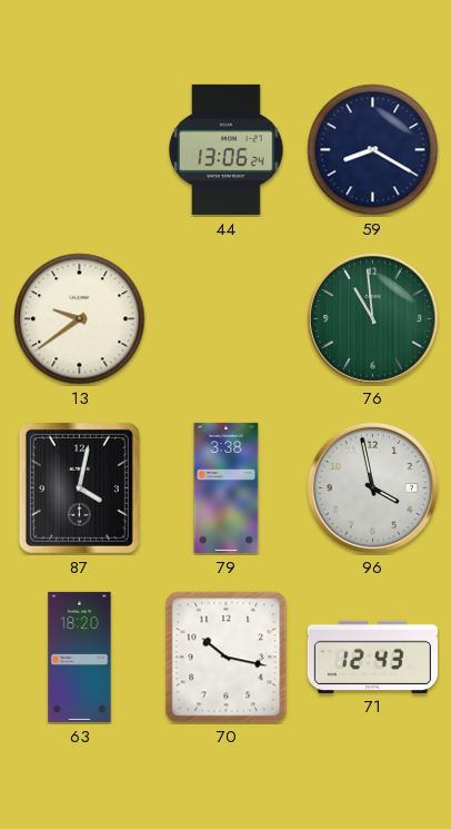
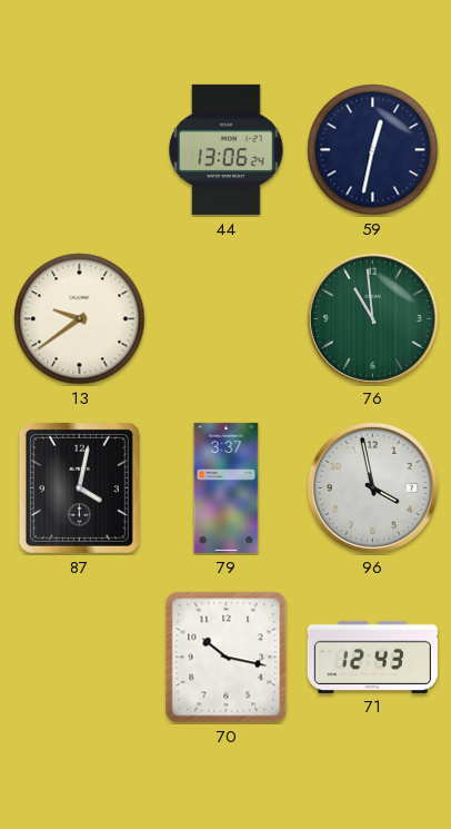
59: 8:20 -> 12:32
79: 3:38 -> 3:37
63: 18:20 -> none
